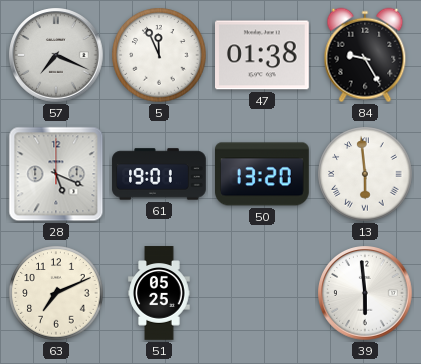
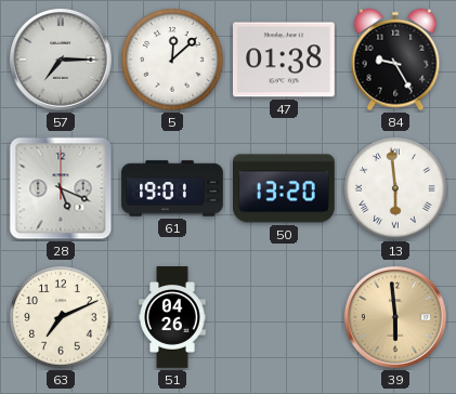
57: 7:19 -> 7:15
5: 11:56 -> 12:08
51: 05:25 -> 04:26
39 dial: white -> champagne
